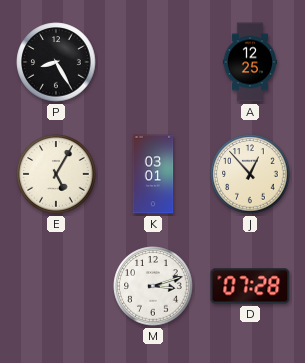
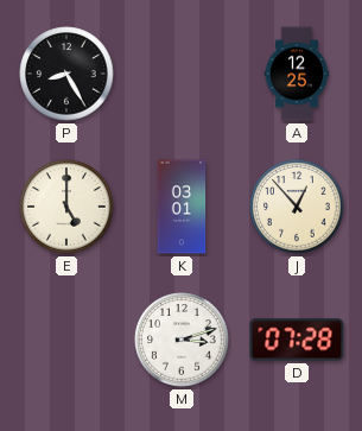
E: 5:05 -> 5:00
